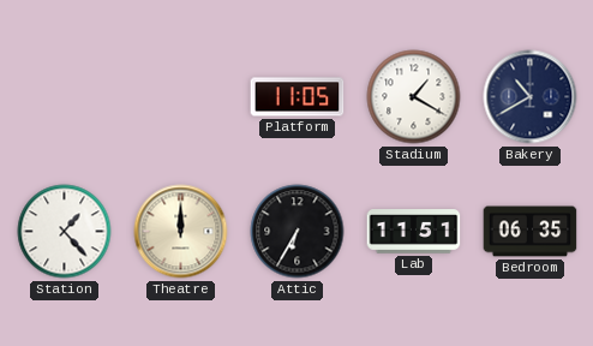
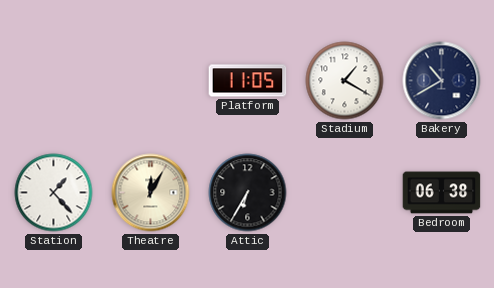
Theatre: 12:00 -> 12:05
Lab: 11:51 -> none
Bedroom: 06:35 -> 06:38
